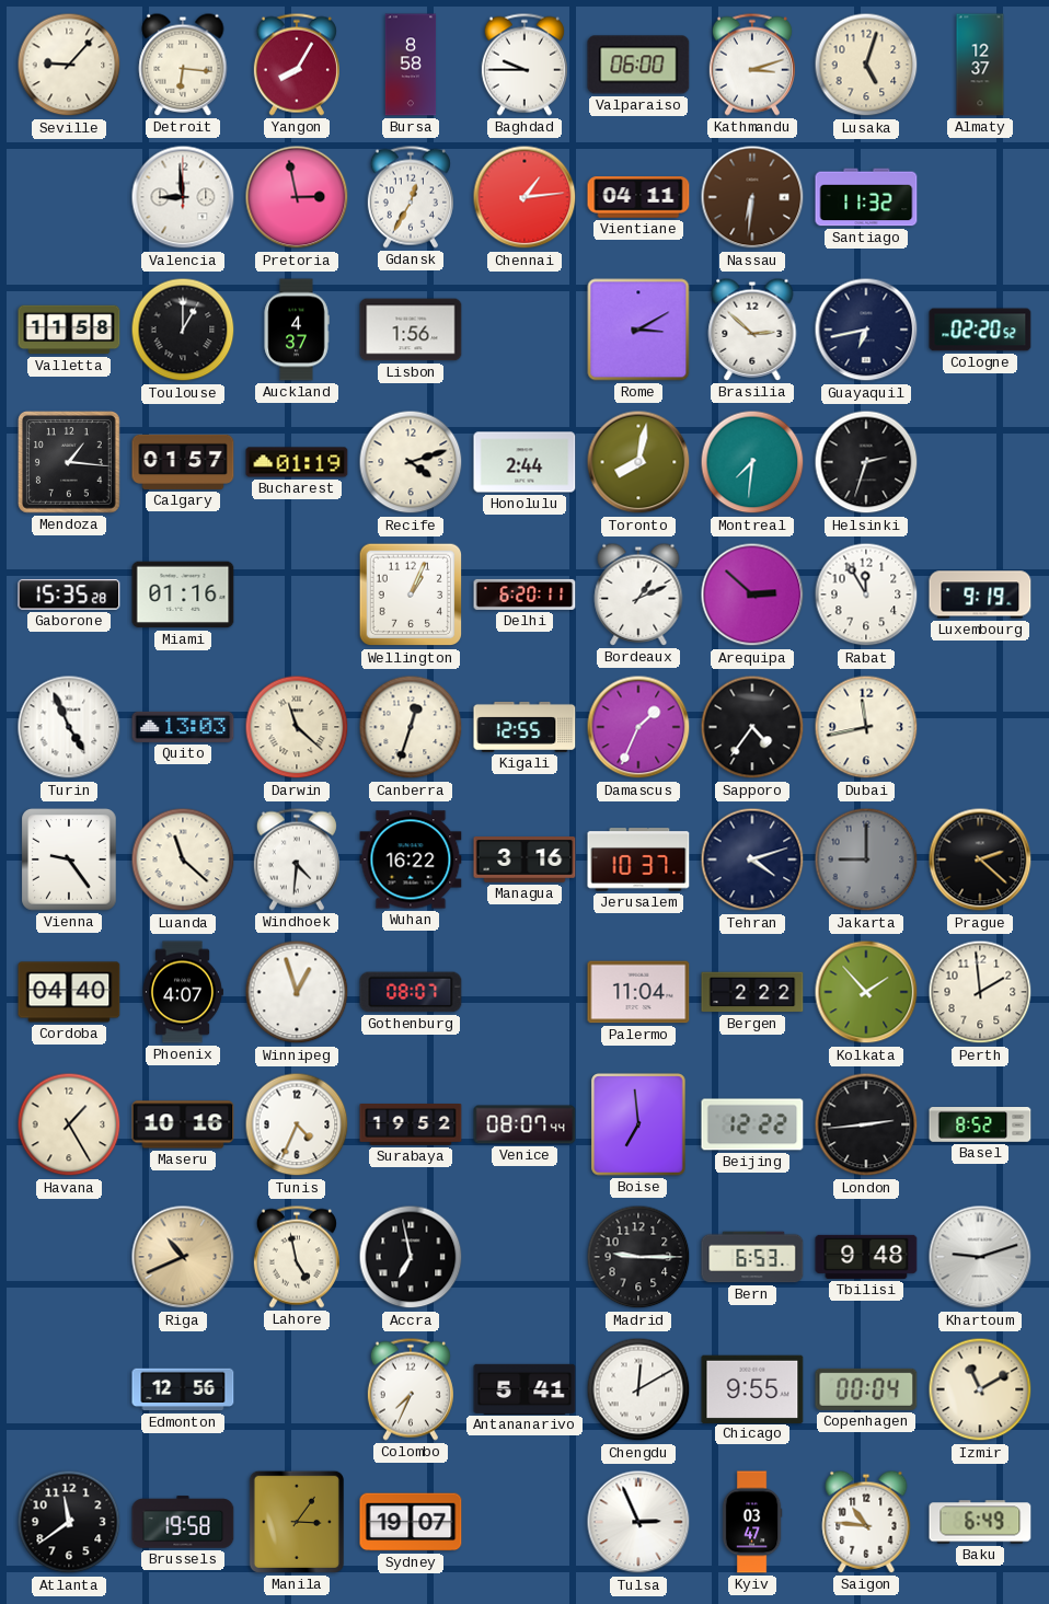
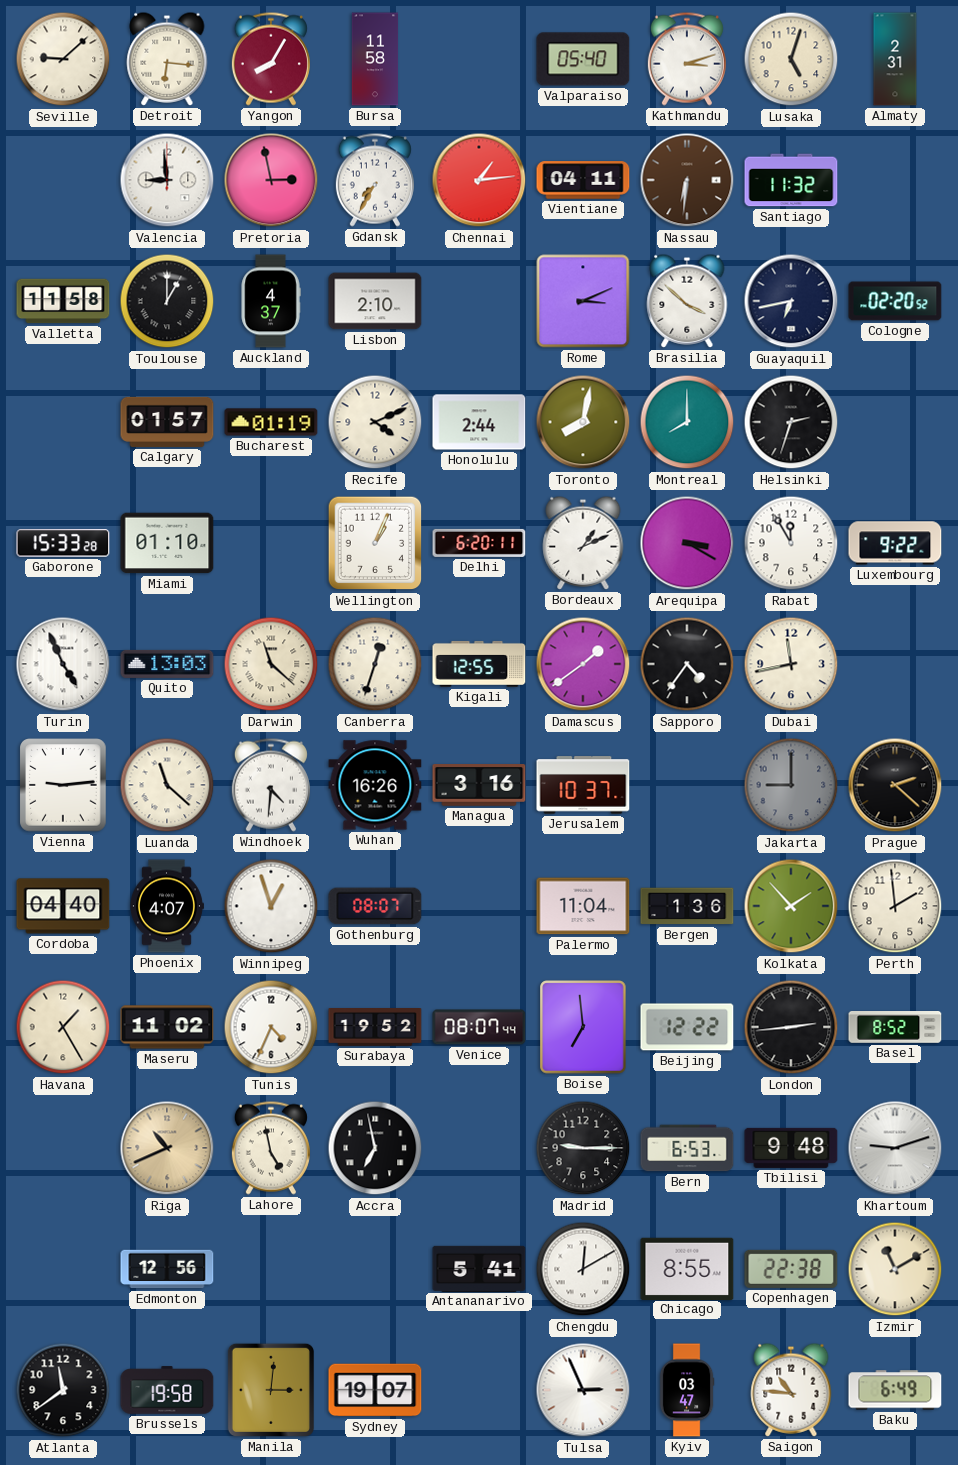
Seville: 9:07 -> 9:08
Bursa: 8:58 -> 11:58
Baghdad: 9:45 -> none
Valparaiso: 06:00 -> 05:40
Almaty: 12:37 -> 2:31
Gdansk: 12:35 -> 7:35
Lisbon: 1:56 -> 2:10
Rome: 3:10 -> 3:11
Brasilia: 2:52 -> 3:52
Mendoza: 1:16 -> none
Recife: 4:12 -> 4:11
Montreal: 7:31 -> 8:00
Gaborone: 15:35 -> 15:33
Miami: 01:16 -> 01:10
Arequipa: 2:52 -> 3:20
Luxembourg: 9:19 -> 9:22
Damascus: 1:34 -> 1:39
Vienna: 9:24 -> 9:14
Wuhan: 16:22 -> 16:26
Tehran: 4:12 -> none
Bergen: 2:22 -> 1:36
Maseru: 10:16 -> 11:02
Colombo: 7:34 -> none
Chicago: 9:55 -> 8:55
Copenhagen: 00:04 -> 22:38
Manila: 3:06 -> 3:01
